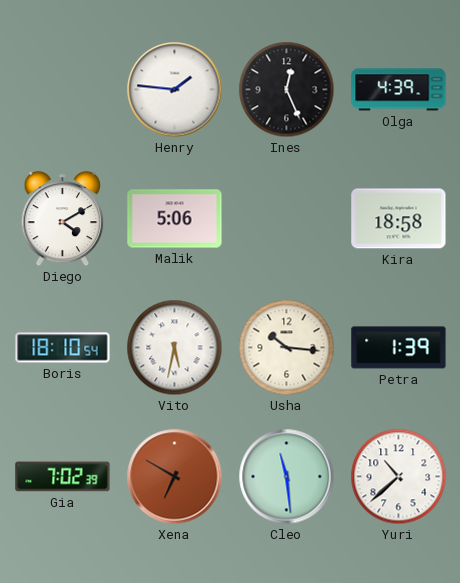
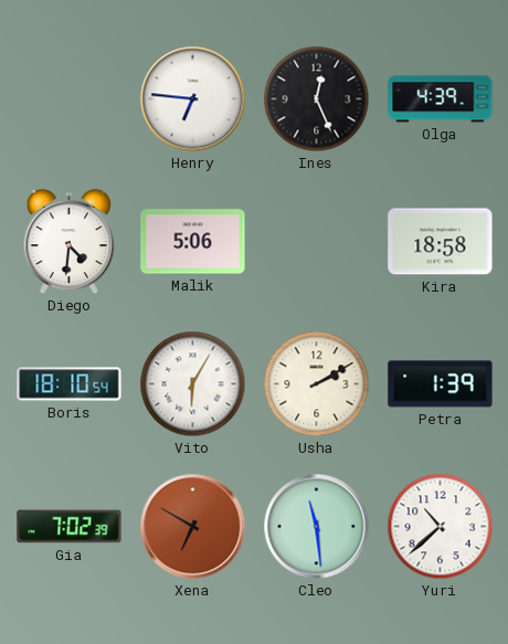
Henry: 1:46 -> 6:46
Diego: 4:10 -> 4:31
Vito: 5:32 -> 6:05
Usha: 10:16 -> 2:10
